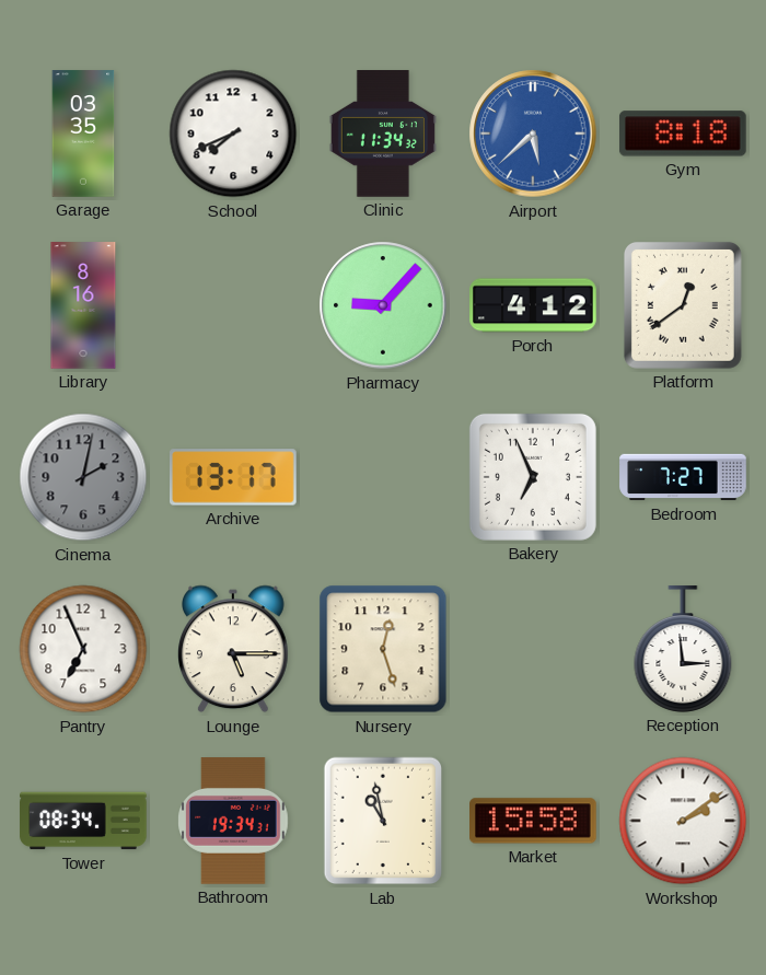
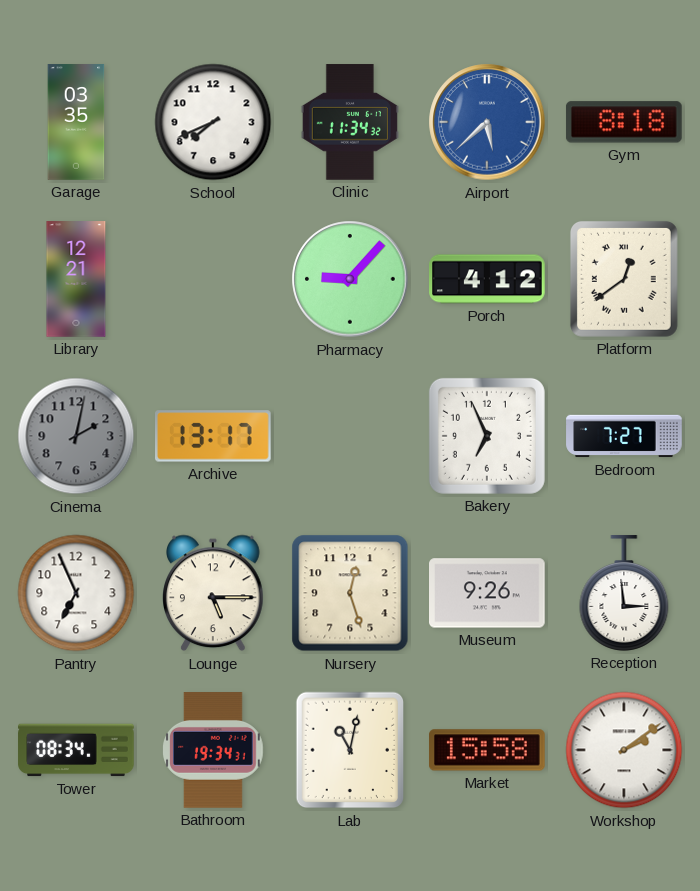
Library: 8:16 -> 12:21
Museum: none -> 9:26
Lab: 10:58 -> 11:02
